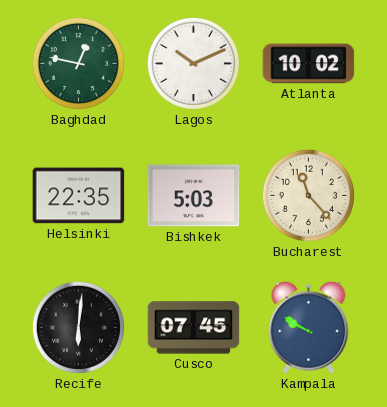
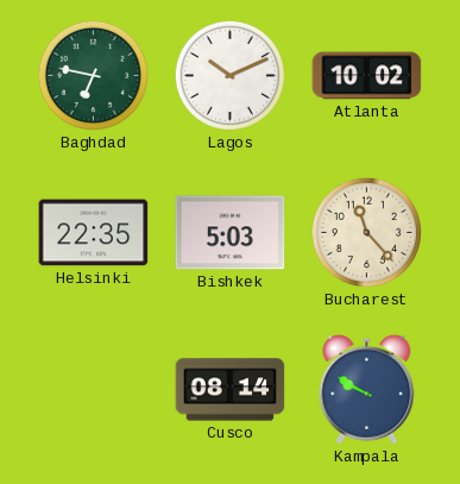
Baghdad: 12:47 -> 6:47
Recife: 6:01 -> none
Cusco: 07:45 -> 08:14
